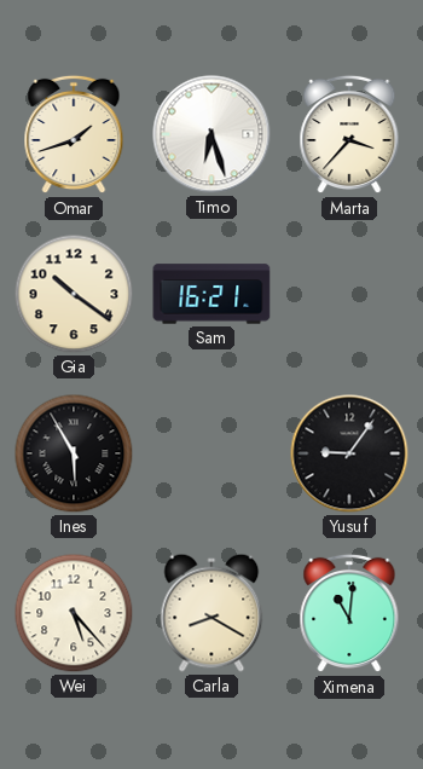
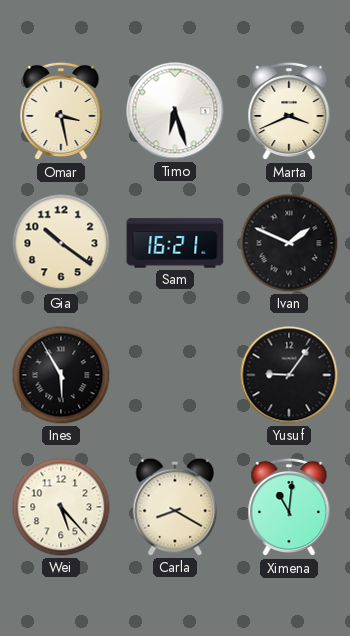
Omar: 1:42 -> 3:28
Marta: 3:37 -> 3:41
Ivan: none -> 1:49
